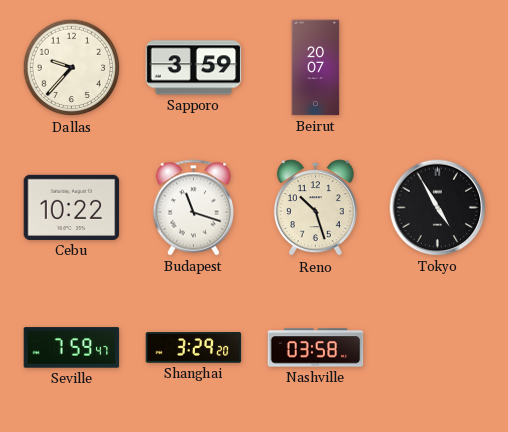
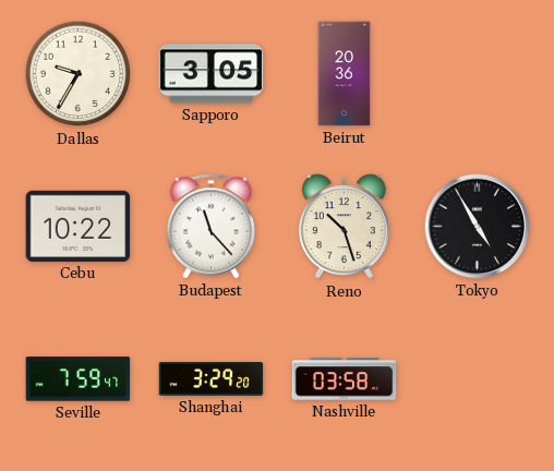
Dallas: 9:37 -> 9:35
Sapporo: 3:59 -> 3:05
Beirut: 20:07 -> 20:36
Budapest: 11:18 -> 11:23
